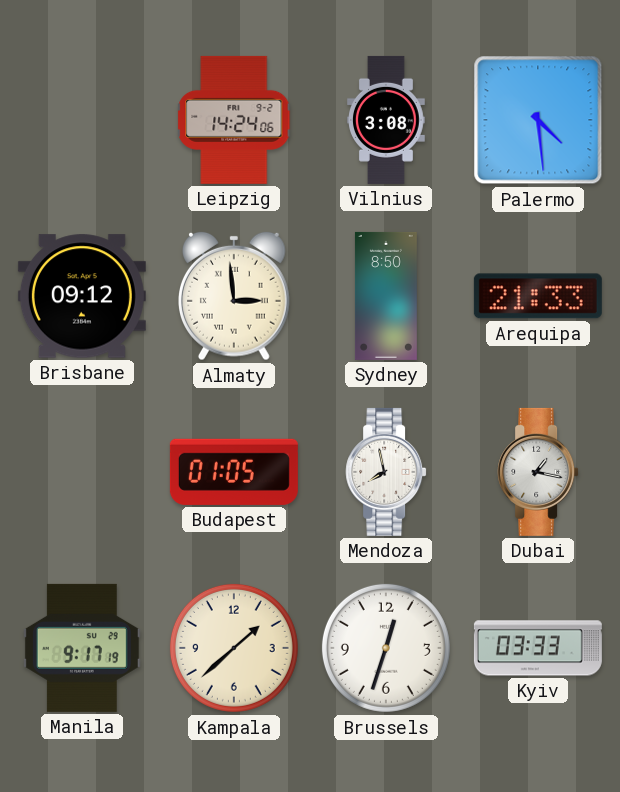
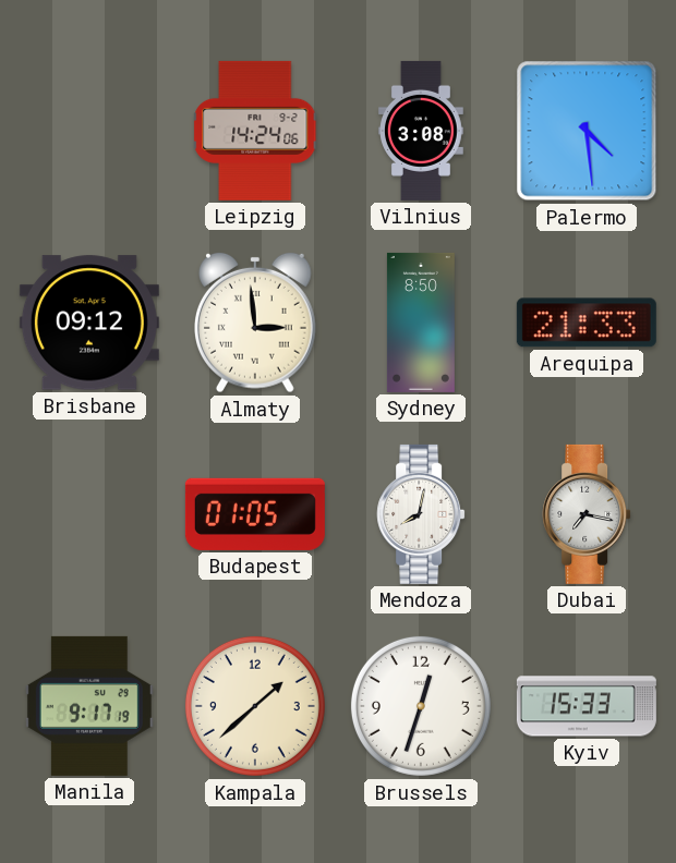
Mendoza: 7:58 -> 8:02
Dubai: 1:17 -> 7:17
Kyiv: 03:33 -> 15:33
